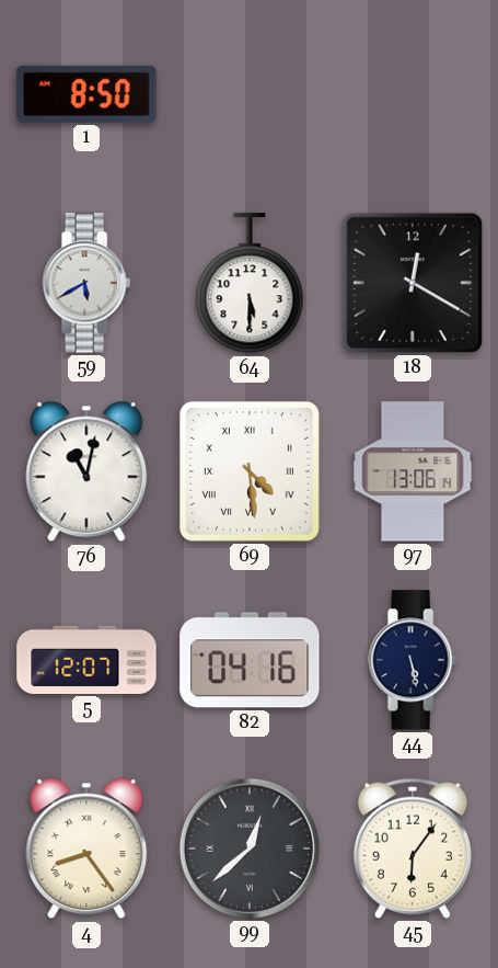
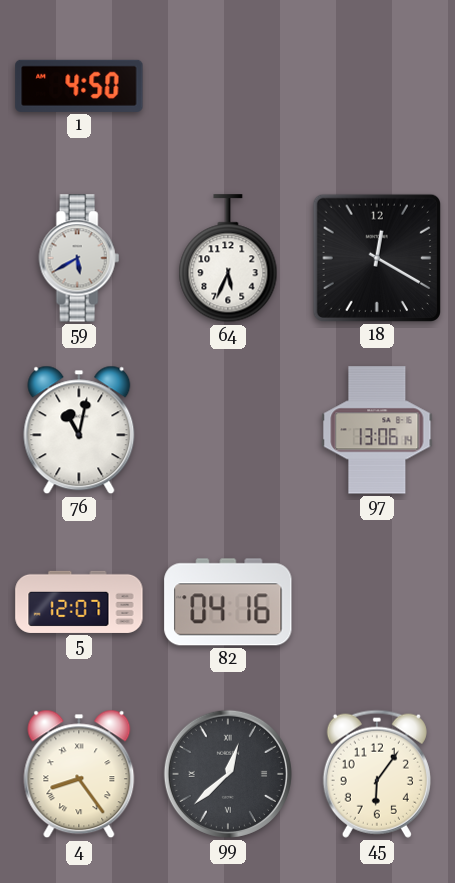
1: 8:50 -> 4:50
64: 5:30 -> 5:34
69: 4:29 -> none
44: 5:28 -> none
